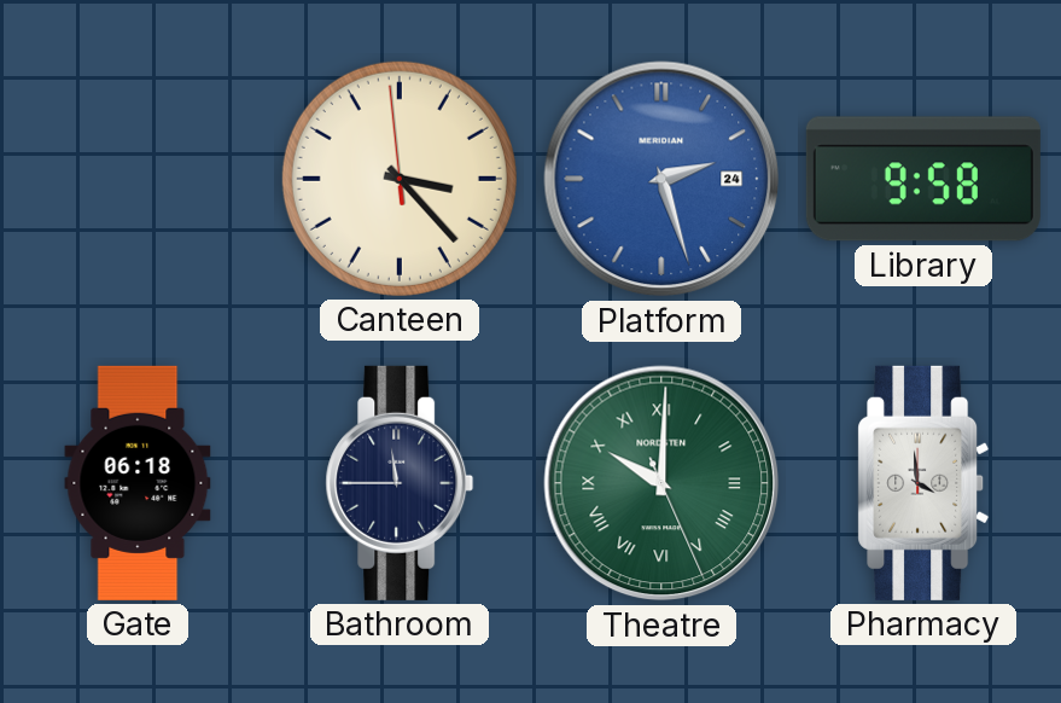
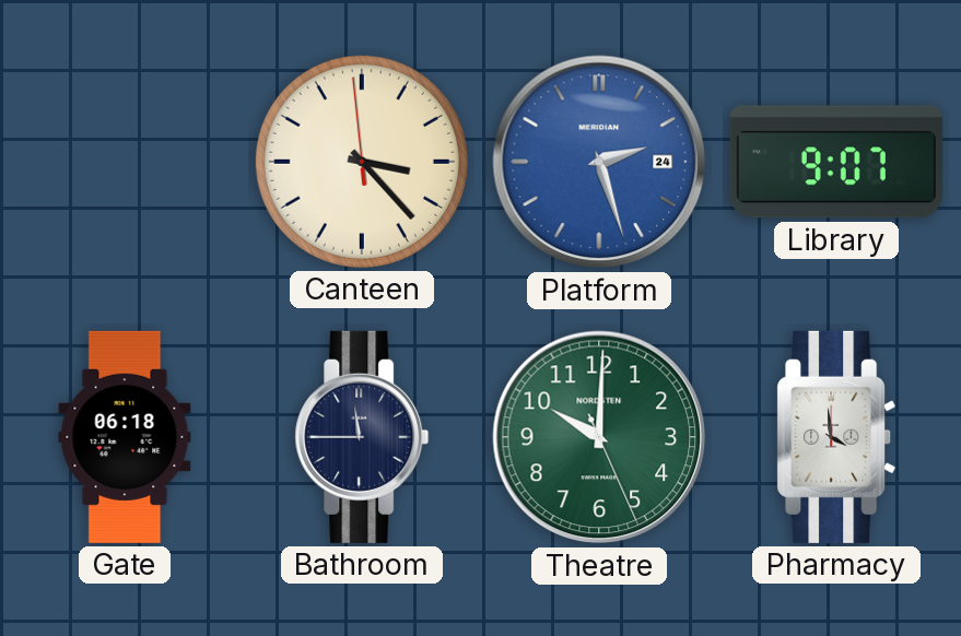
Library: 9:58 -> 9:07
Theatre numerals: Roman -> Arabic
